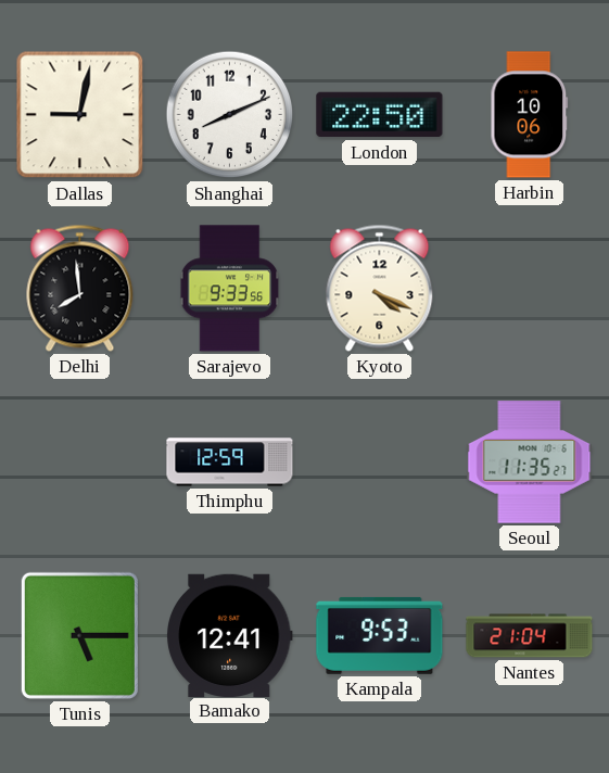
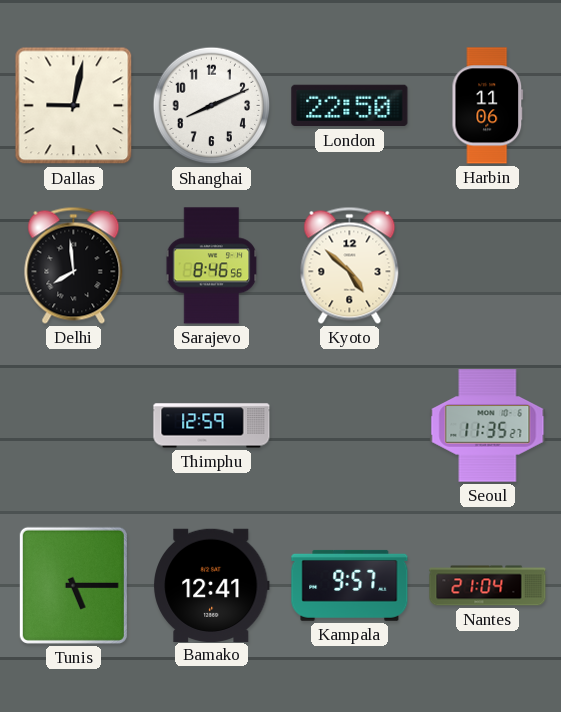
Harbin: 10:06 -> 11:06
Sarajevo: 9:33 -> 8:46
Kyoto: 4:19 -> 4:52
Kampala: 9:53 -> 9:57
